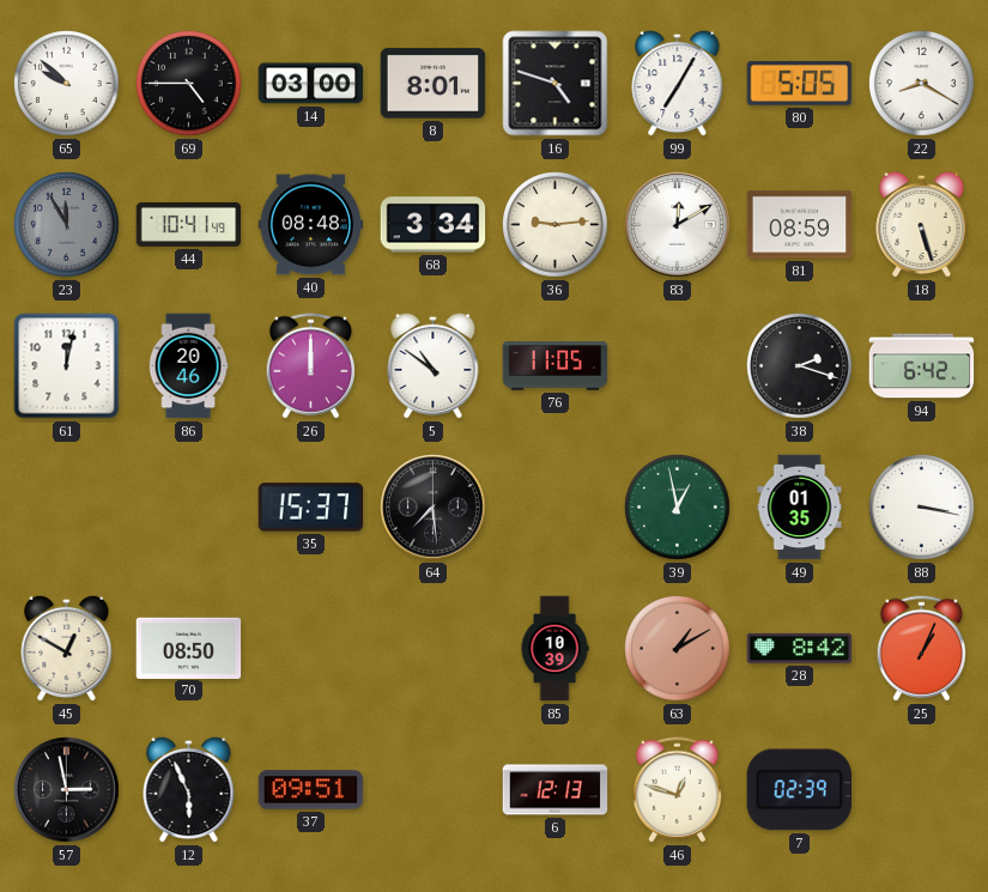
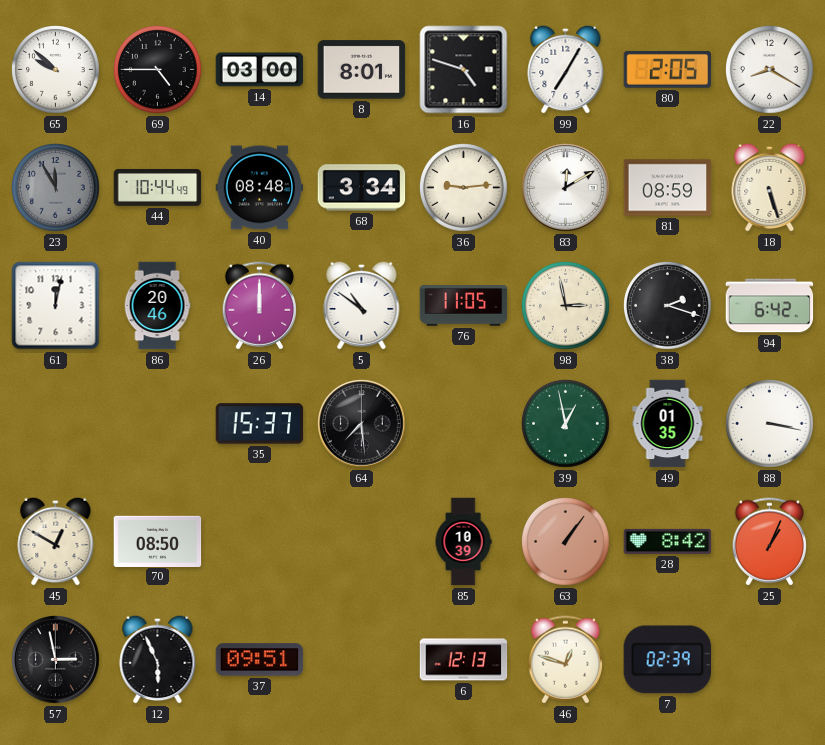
80: 5:05 -> 2:05
44: 10:41 -> 10:44
98: none -> 2:58
63: 1:10 -> 1:06
